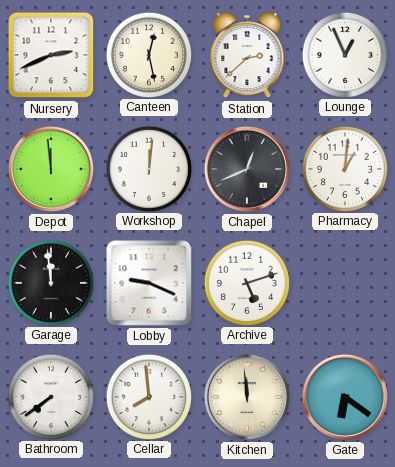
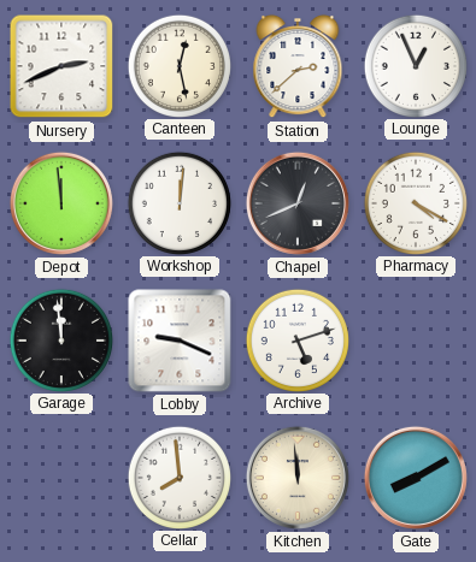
Pharmacy: 1:01 -> 4:20
Bathroom: 7:39 -> none
Gate: 6:21 -> 8:10
